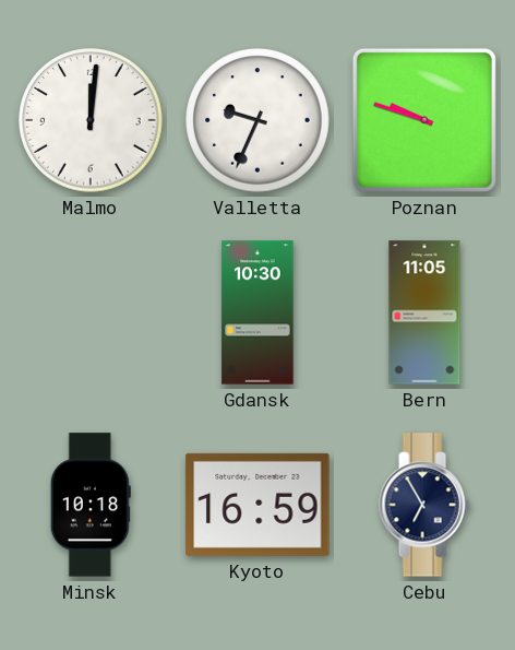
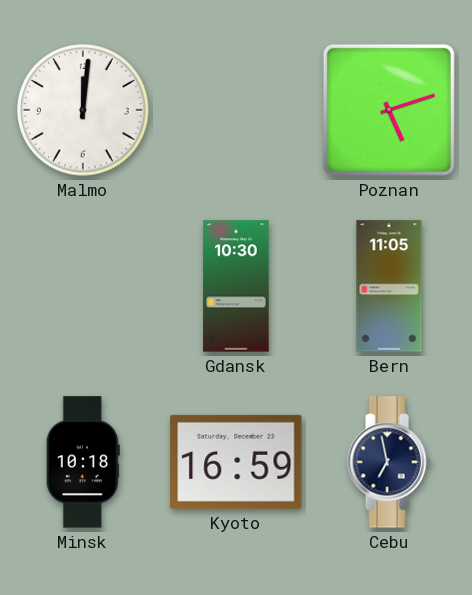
Valletta: 9:34 -> none
Poznan: 9:48 -> 5:12
Cebu: 6:55 -> 6:58
